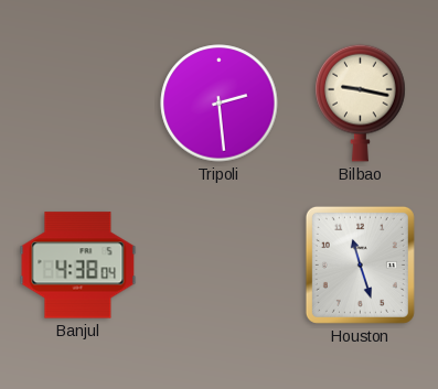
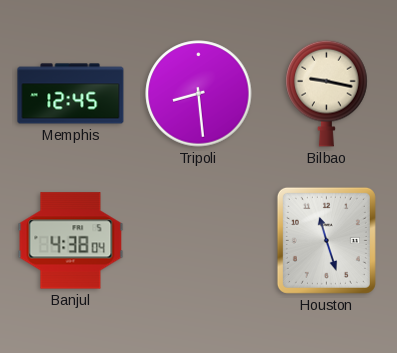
Memphis: none -> 12:45
Tripoli: 2:29 -> 8:29
